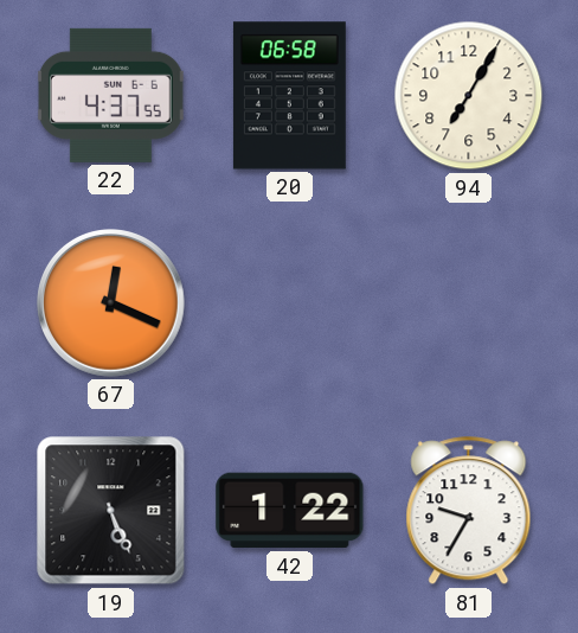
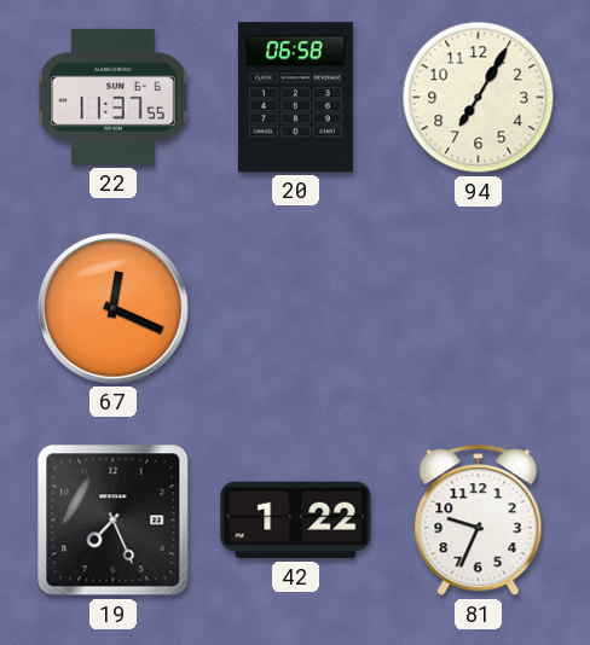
22: 4:37 -> 11:37
19: 5:26 -> 7:26
81: 9:35 -> 9:34
